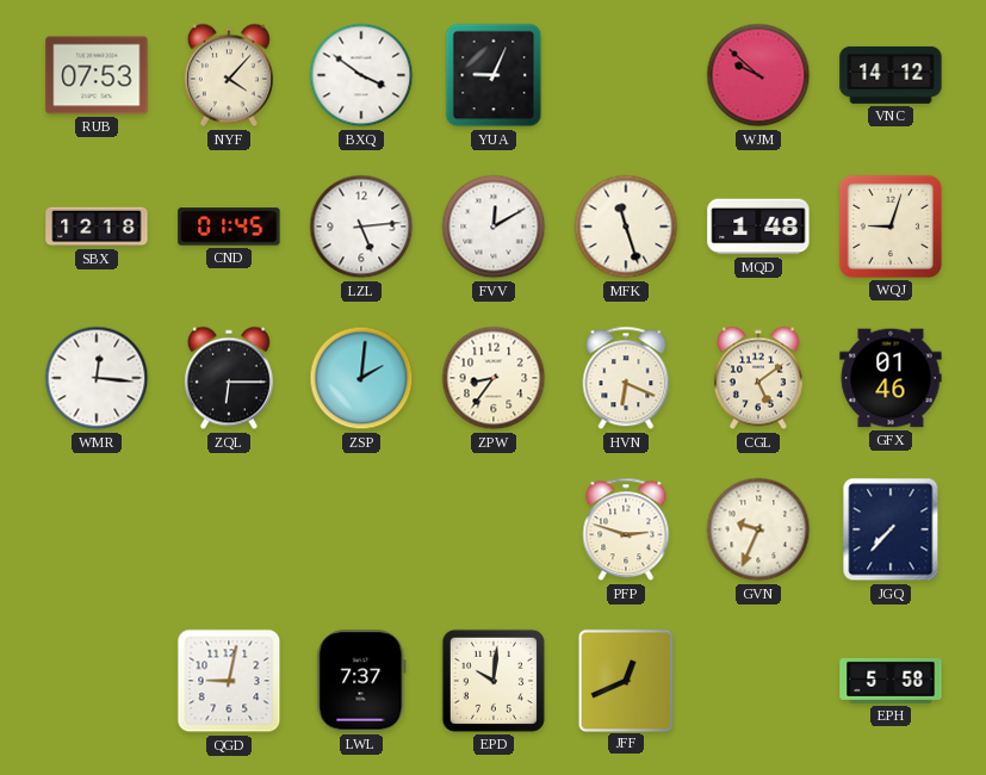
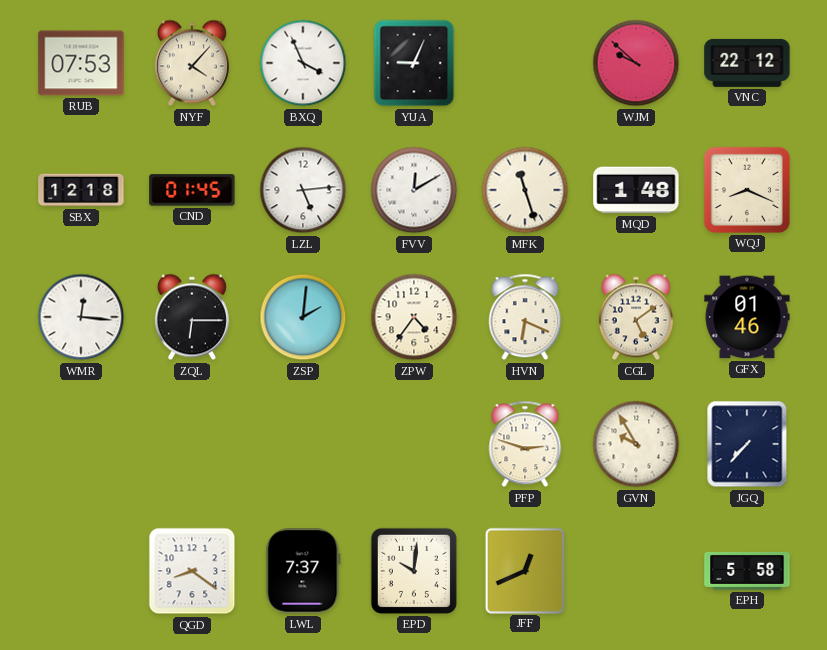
BXQ: 3:51 -> 3:56
VNC: 14:12 -> 22:12
WQJ: 9:03 -> 8:19
ZPW: 8:36 -> 4:36
GVN: 9:34 -> 9:55
QGD: 9:02 -> 8:21
